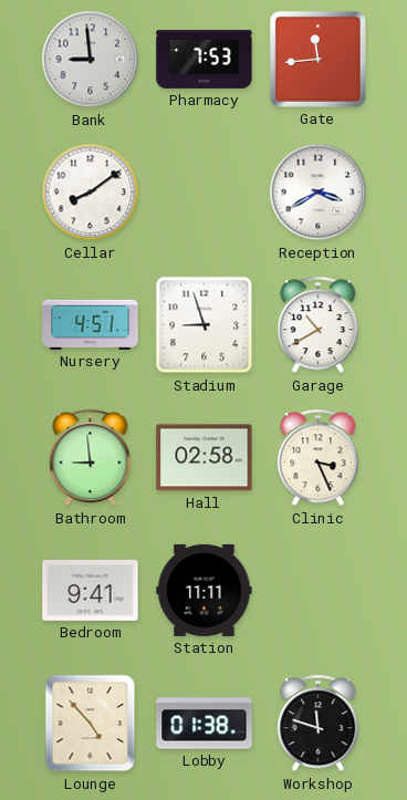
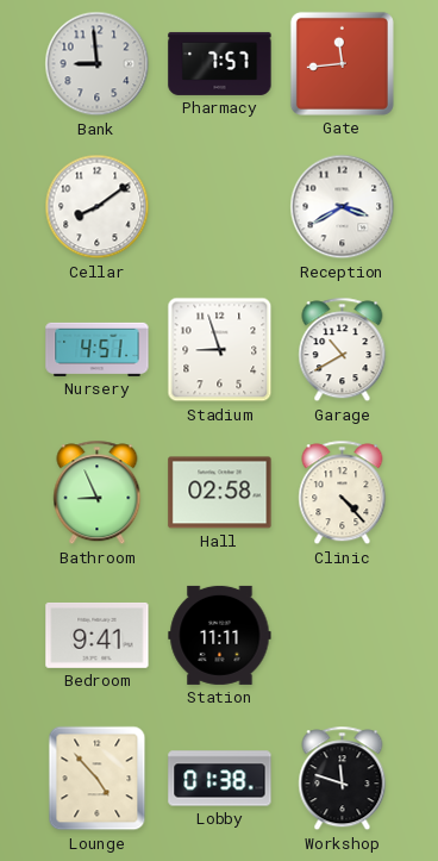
Pharmacy: 7:53 -> 7:57
Bathroom: 8:59 -> 8:56
Clinic: 3:26 -> 4:23
